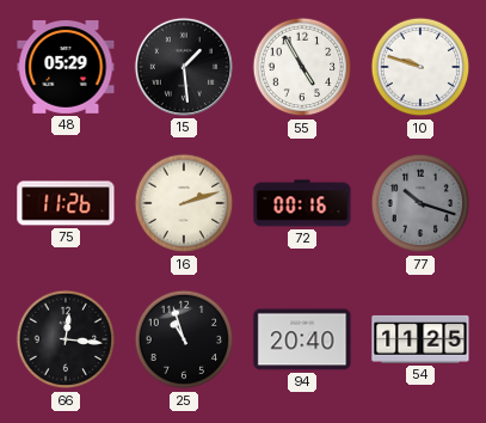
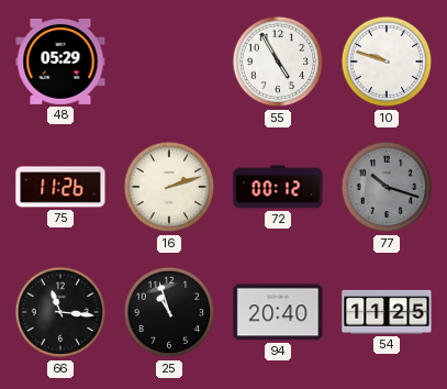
15: 1:29 -> none
72: 00:16 -> 00:12
66: 12:16 -> 11:16
